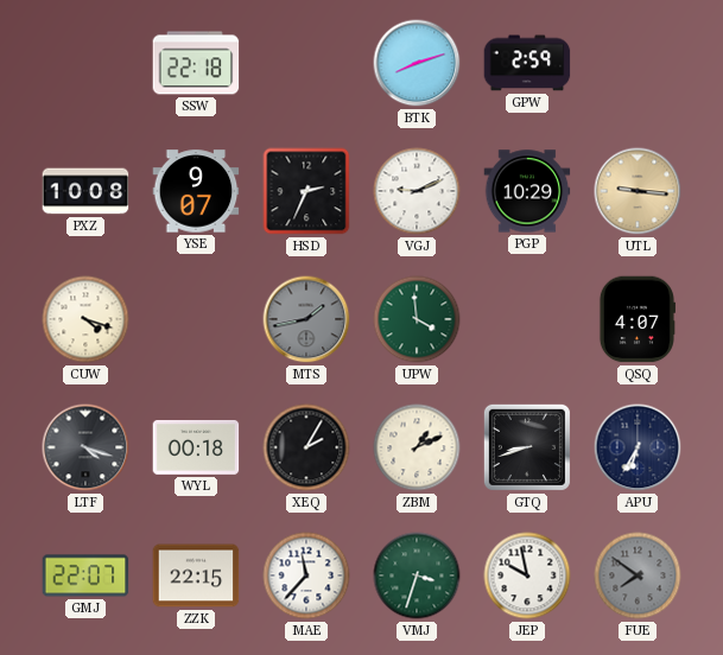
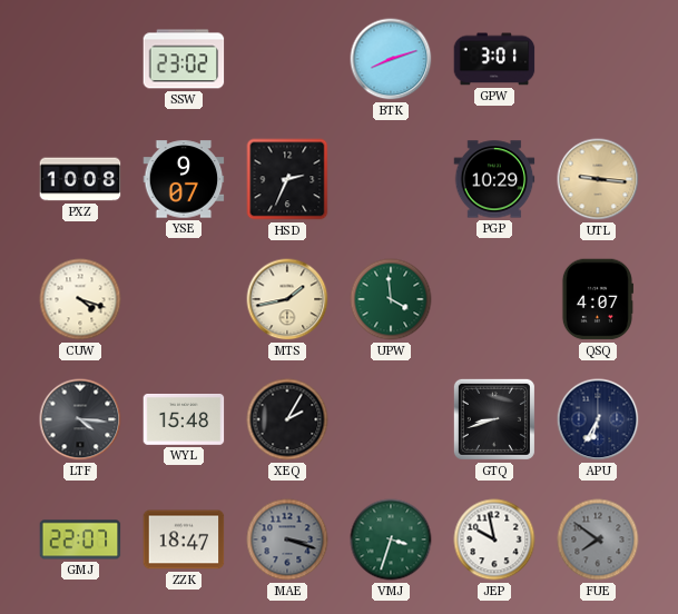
SSW: 22:18 -> 23:02
GPW: 2:59 -> 3:01
VGJ: 9:11 -> none
MTS dial: grey -> cream
LTF: 4:18 -> 4:16
WYL: 00:18 -> 15:48
ZBM: 1:11 -> none
ZZK: 22:15 -> 18:47
MAE: 11:37 -> 3:18
MAE dial: white -> grey
